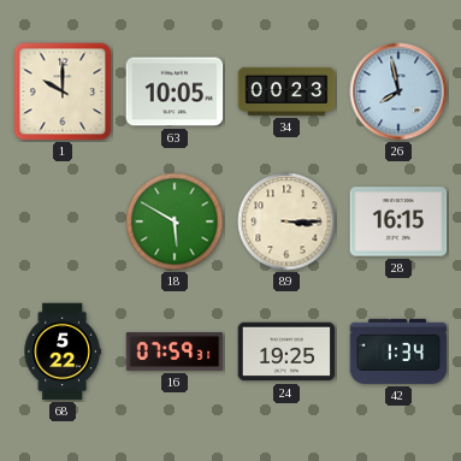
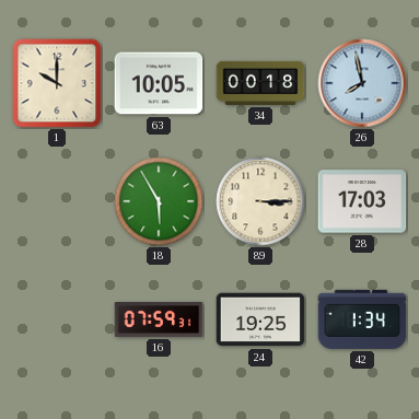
34: 00:23 -> 00:18
18: 5:50 -> 5:55
28: 16:15 -> 17:03
68: 5:22 -> none
